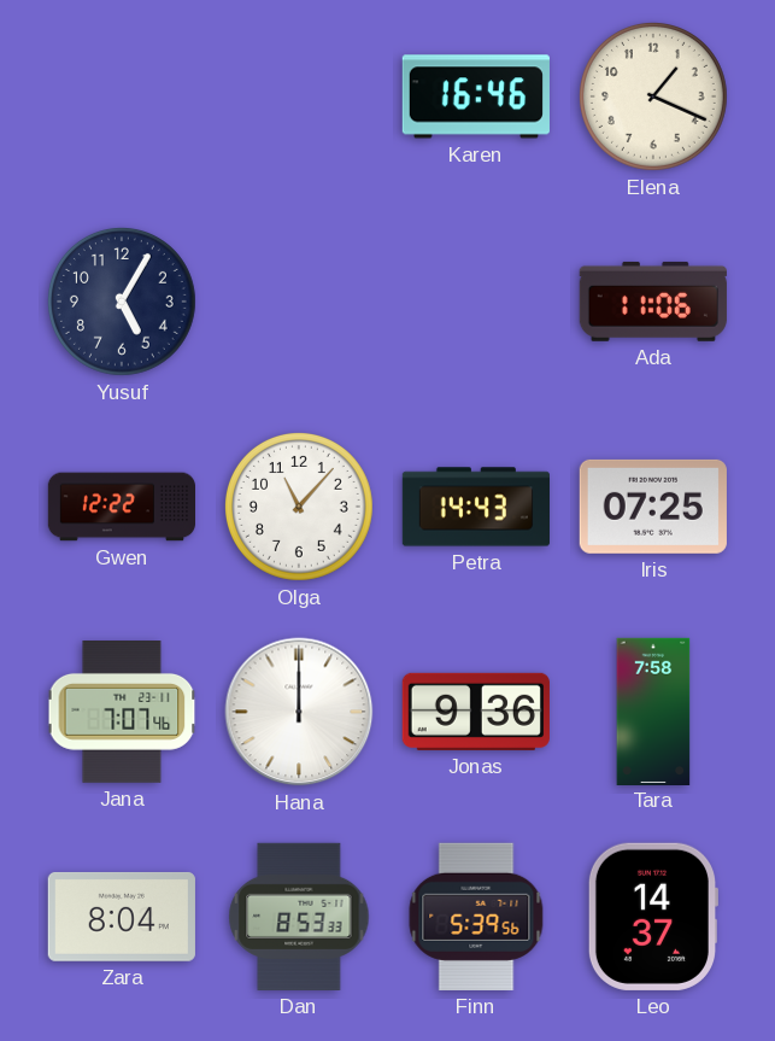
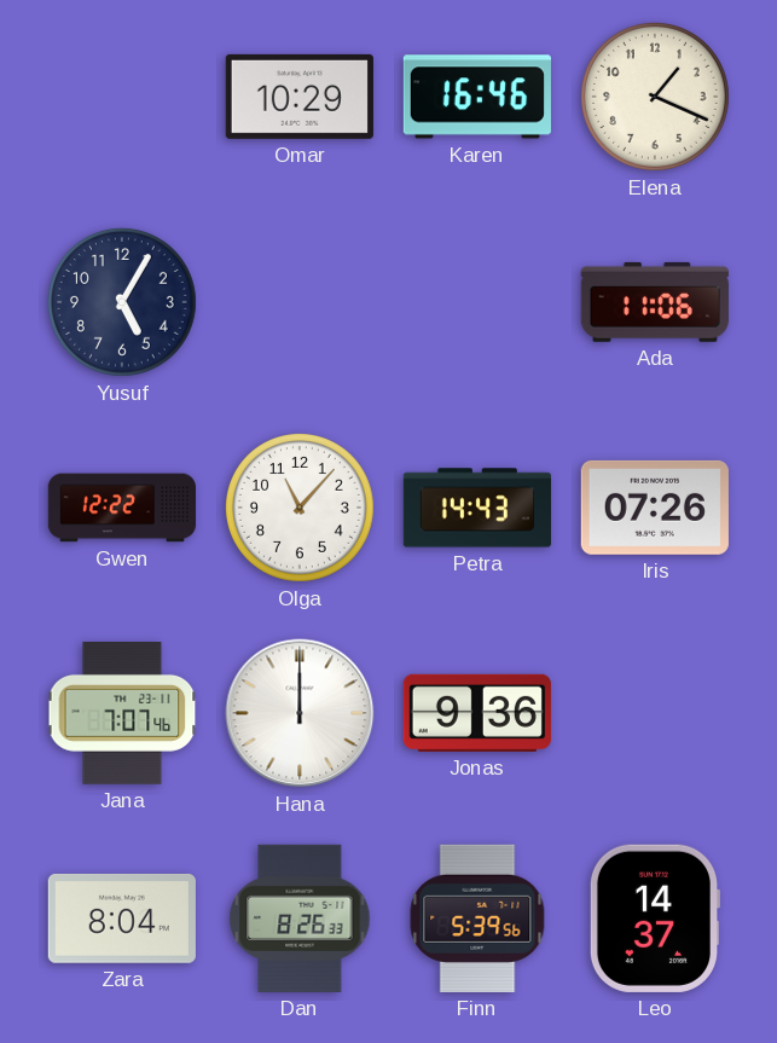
Omar: none -> 10:29
Iris: 07:25 -> 07:26
Tara: 7:58 -> none
Dan: 8:53 -> 8:26
